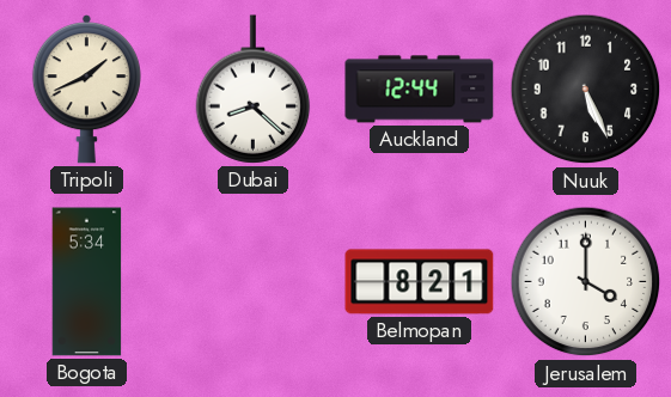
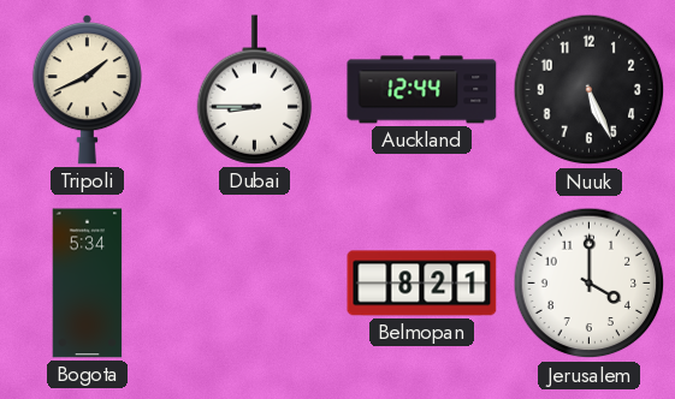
Dubai: 8:22 -> 8:45
